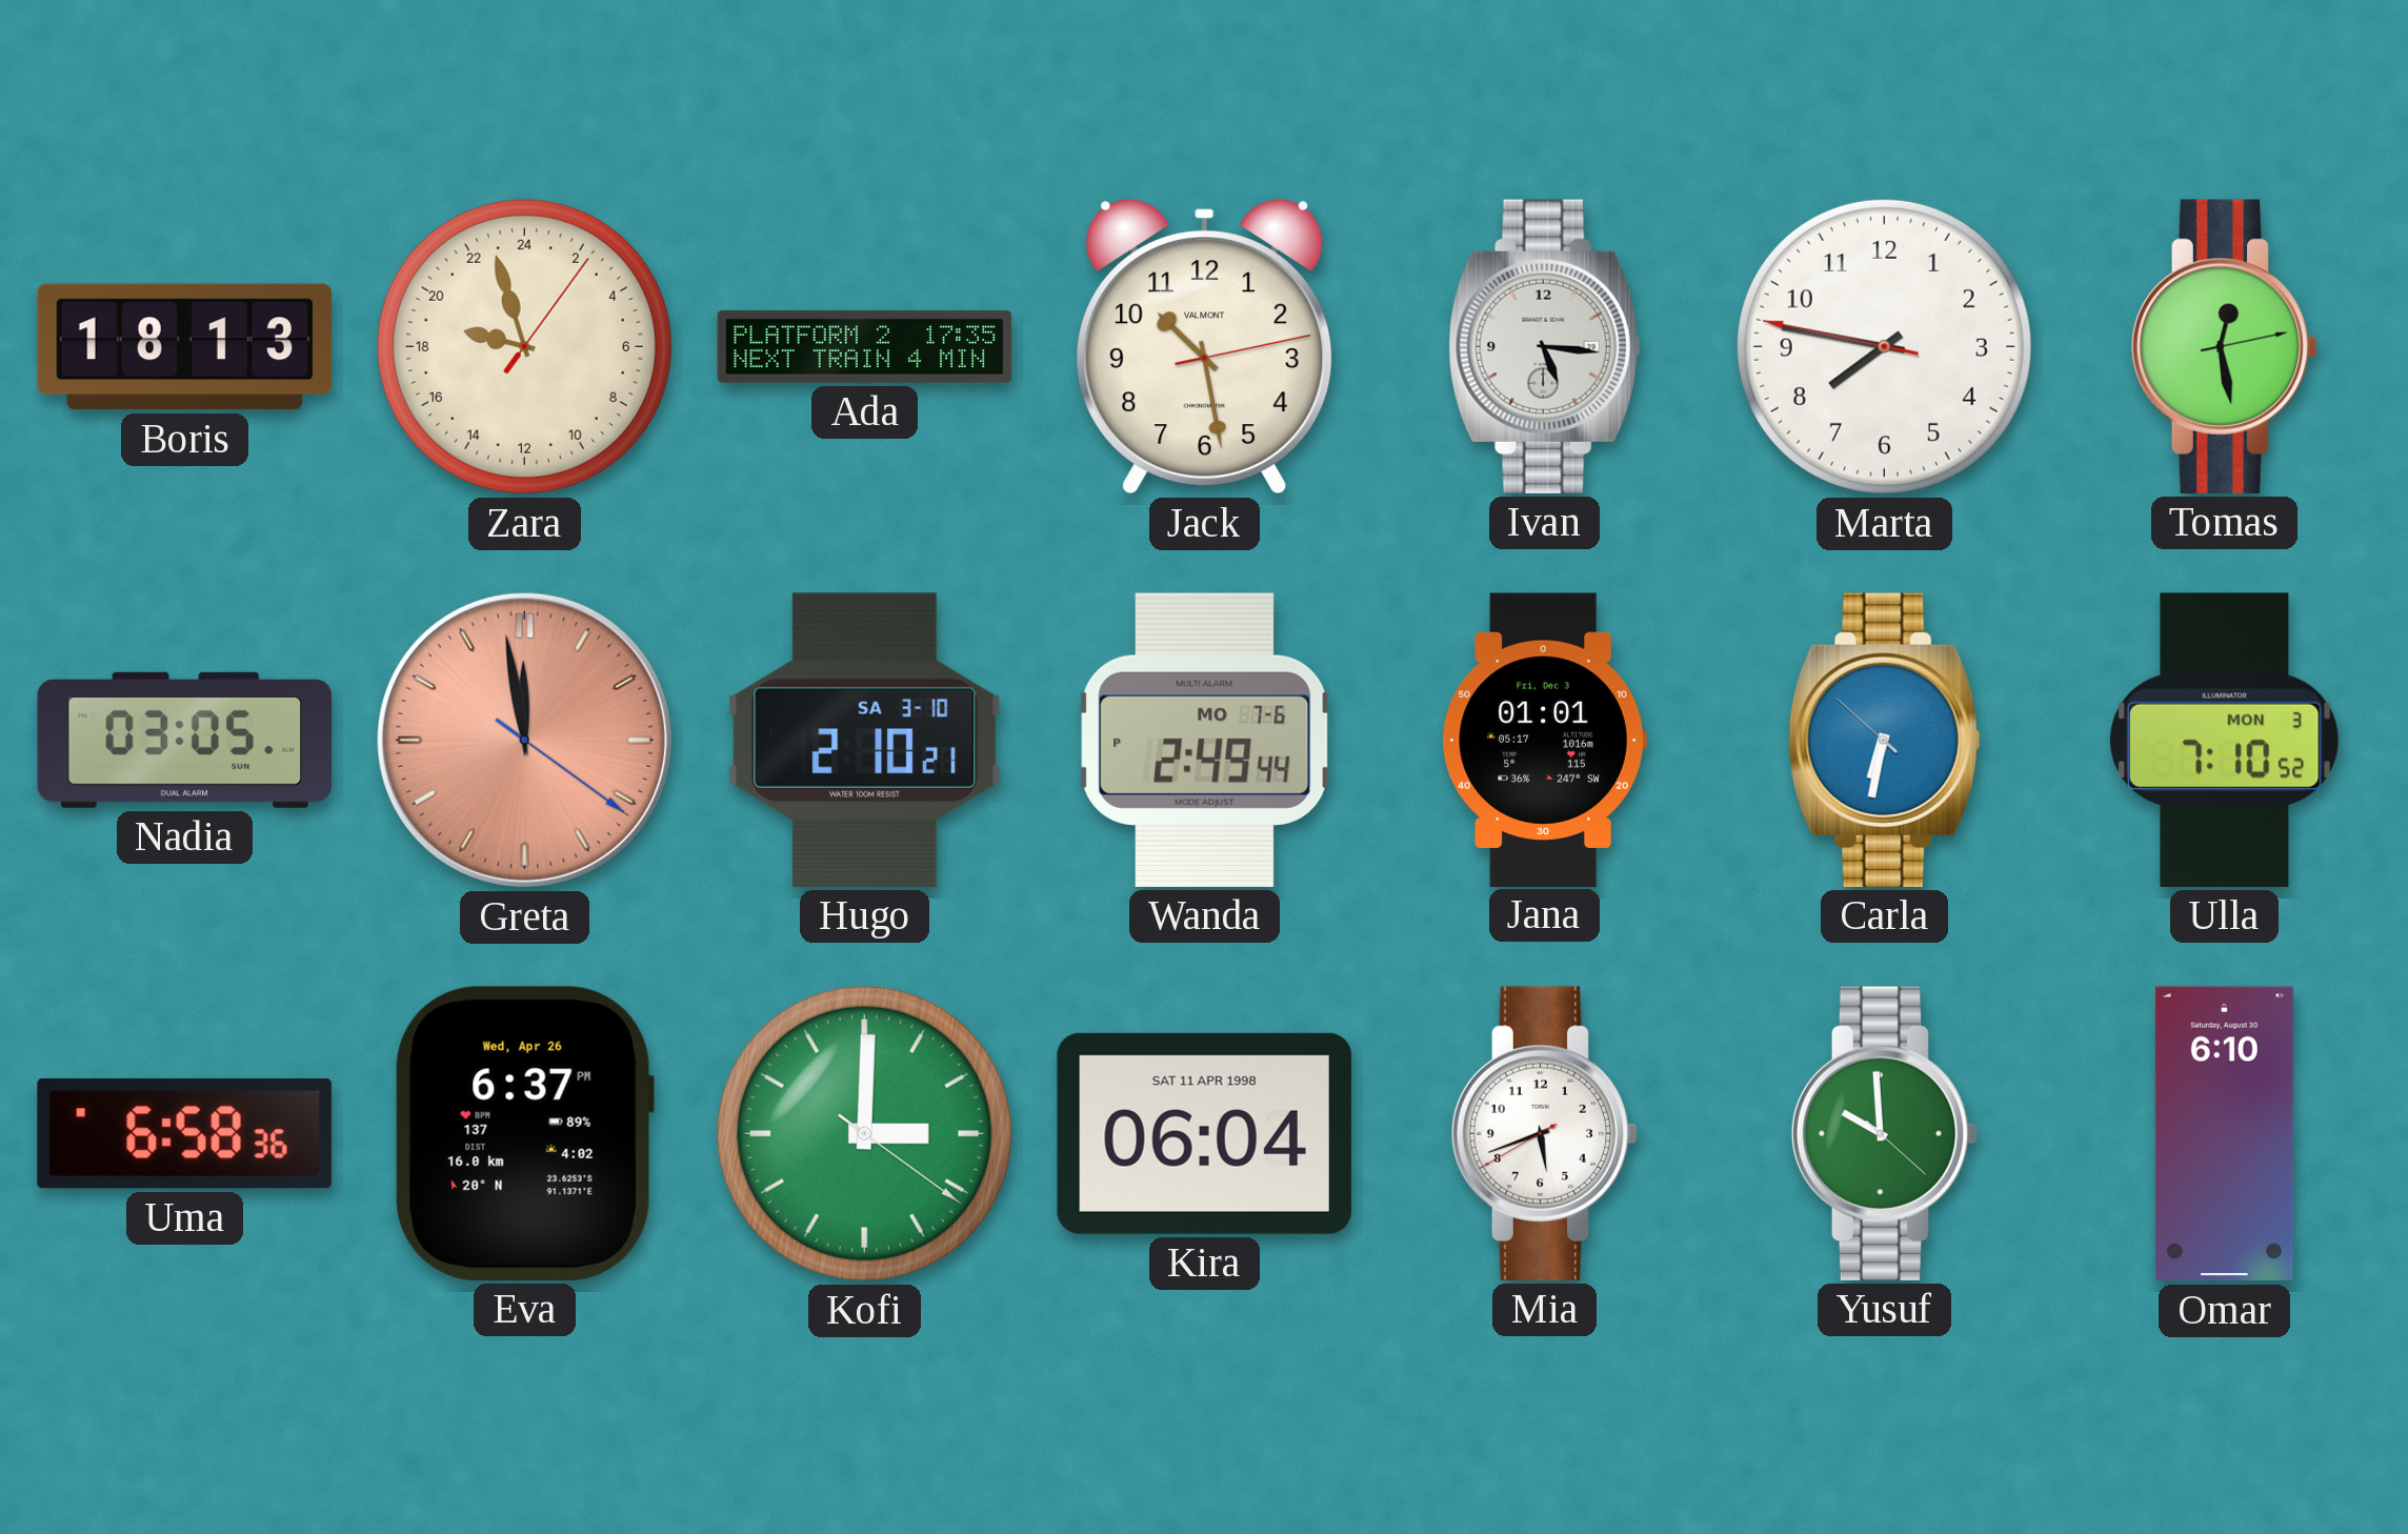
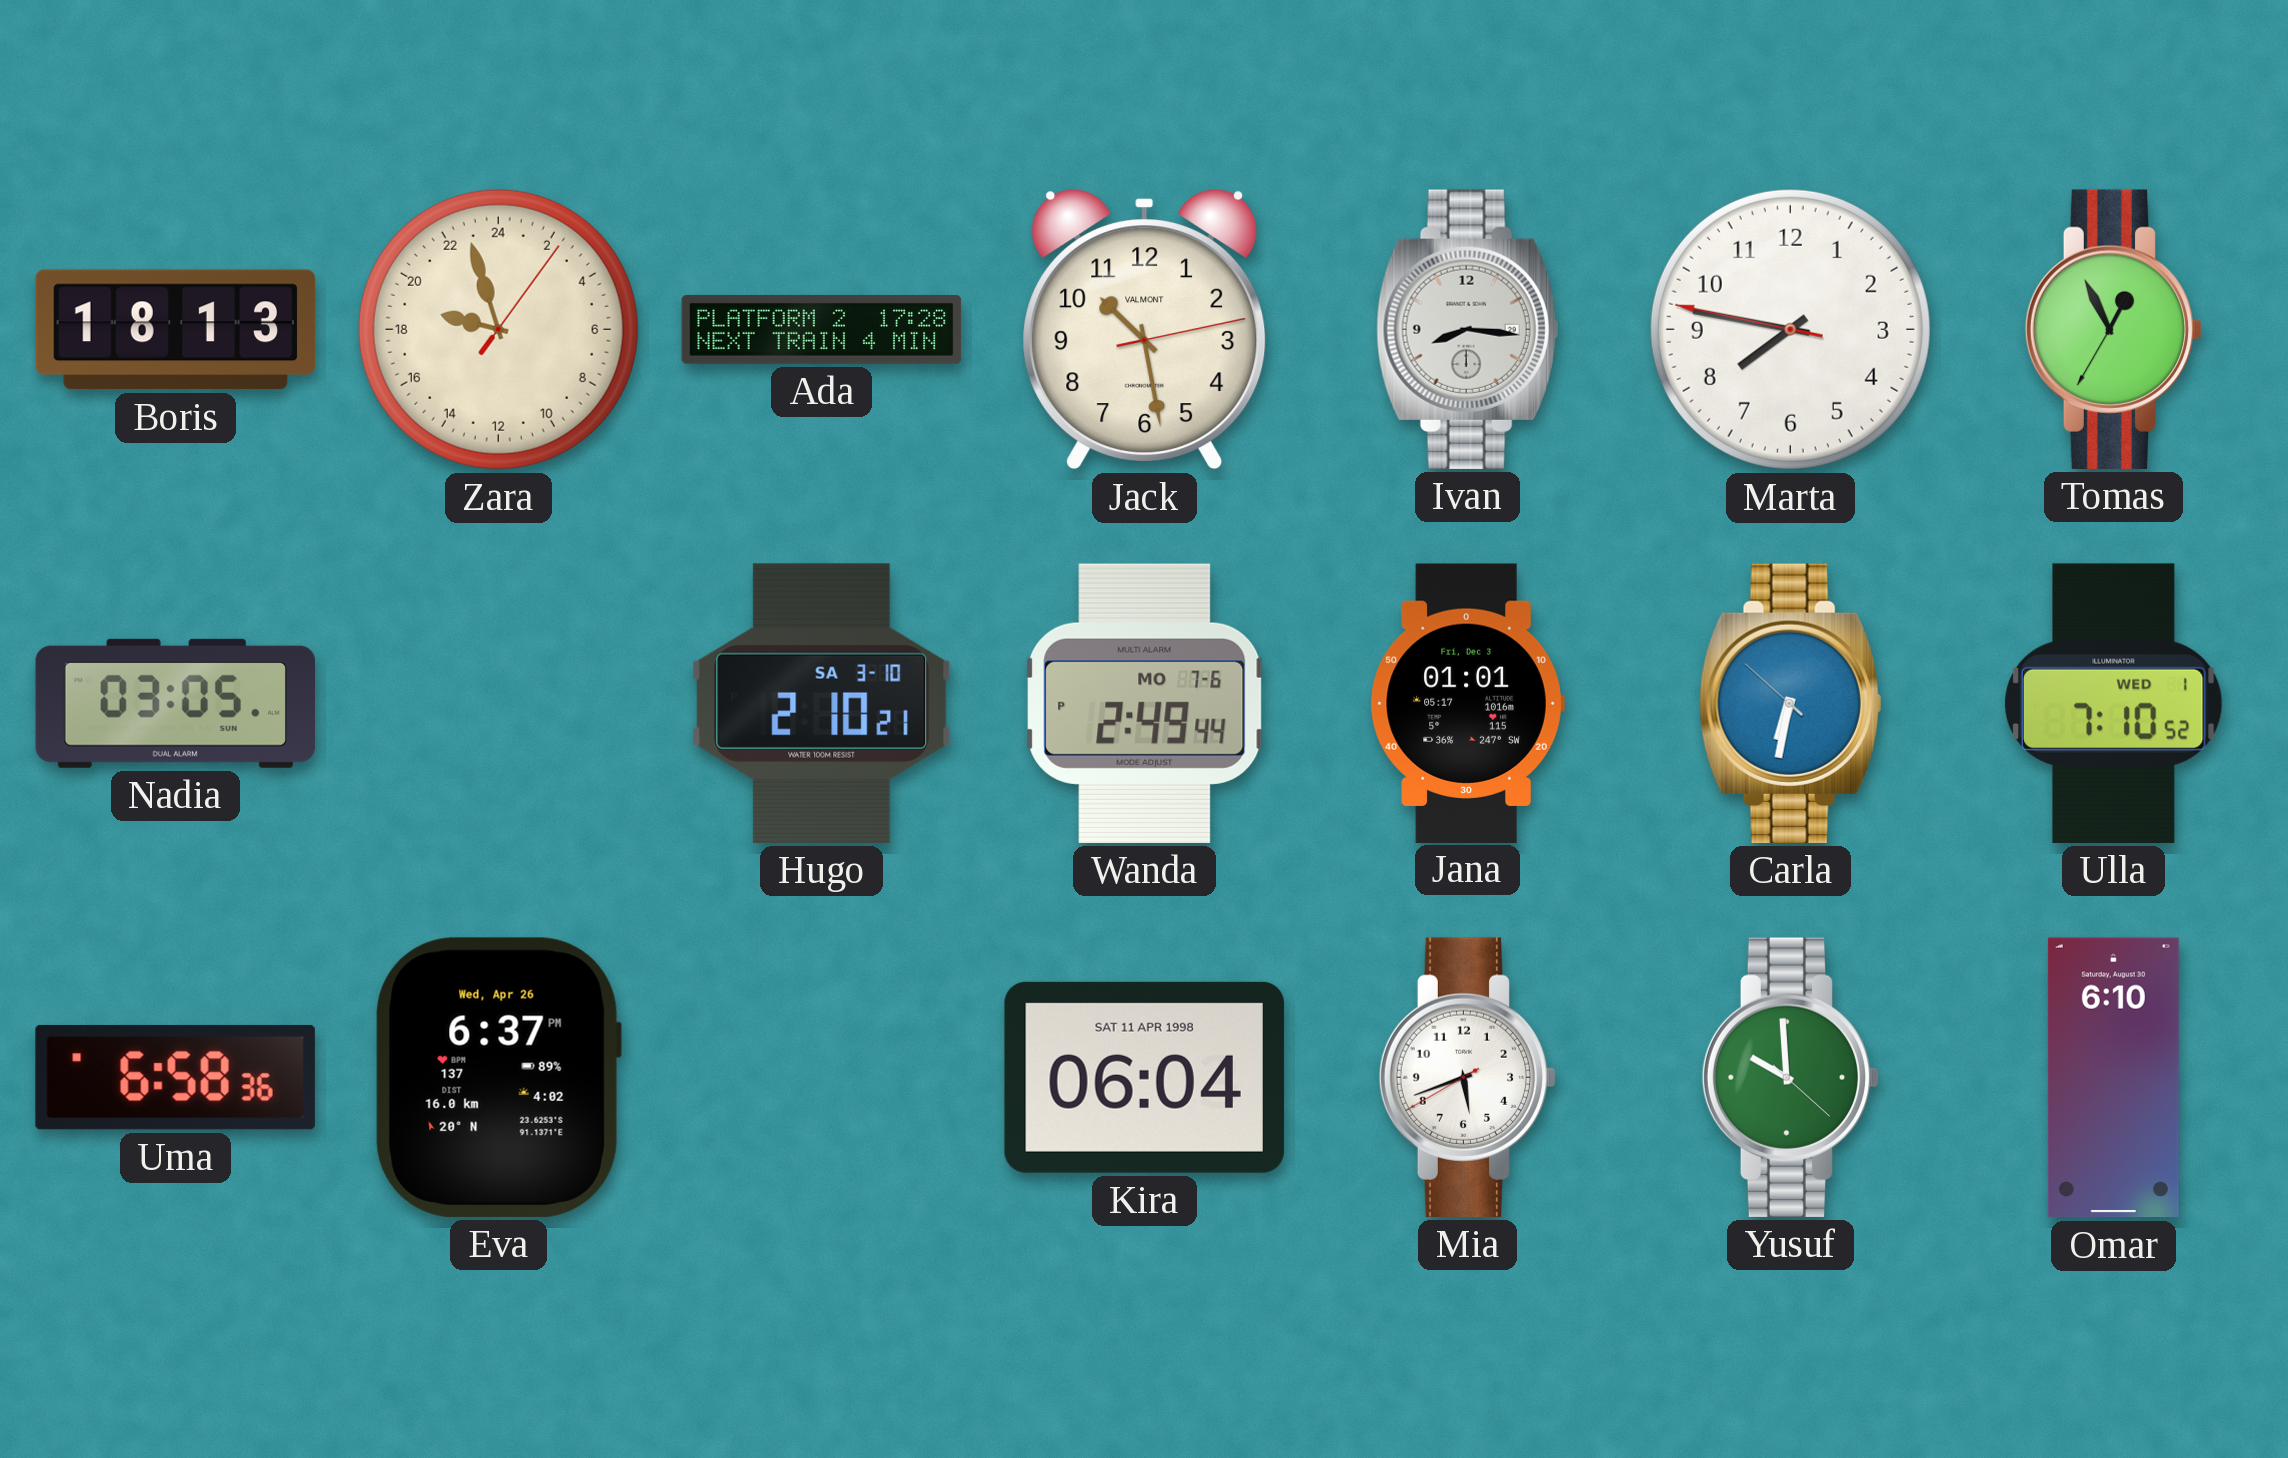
Ada: 17:35 -> 17:28
Ivan: 5:16 -> 8:16
Tomas: 12:28 -> 12:55
Greta: 11:58 -> none
Ulla date: MON 3 -> WED 1
Kofi: 3:00 -> none
